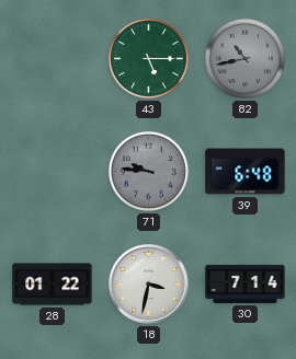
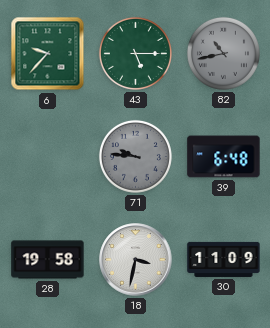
6: none -> 9:37
28: 01:22 -> 19:58
30: 7:14 -> 11:09
